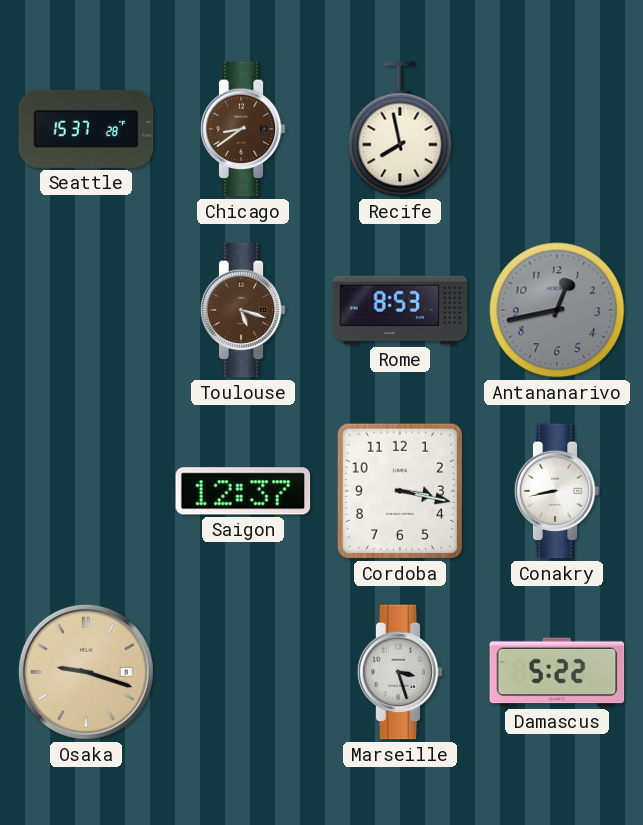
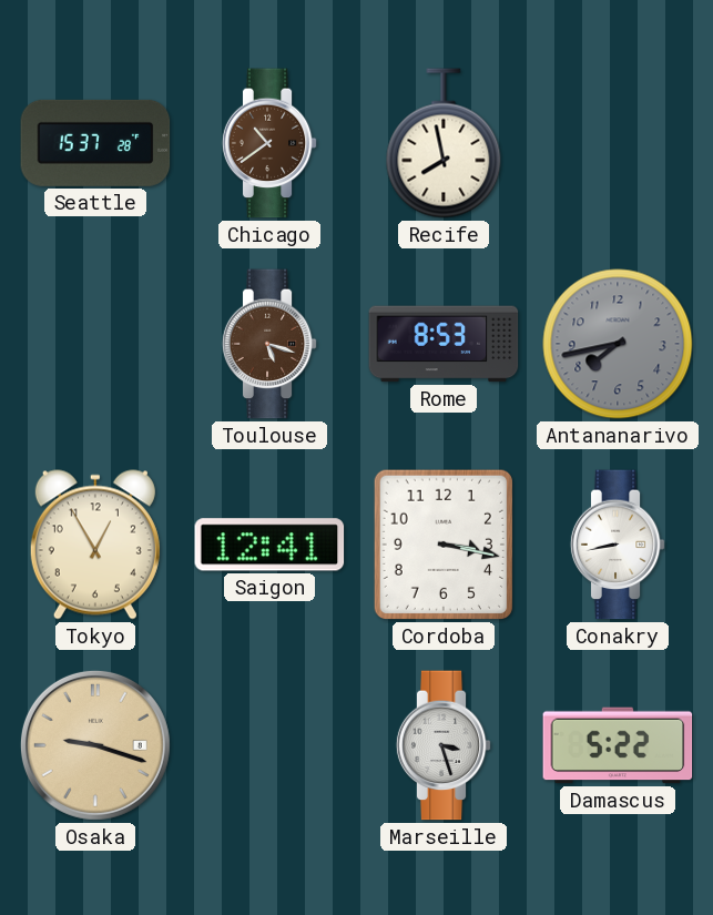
Chicago: 8:39 -> 10:39
Antananarivo: 12:43 -> 7:43
Tokyo: none -> 12:55
Saigon: 12:37 -> 12:41
